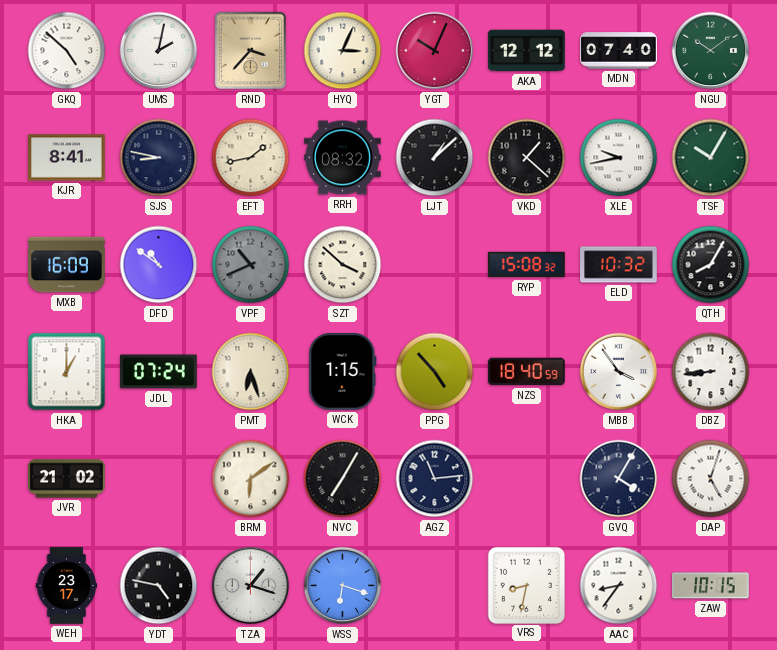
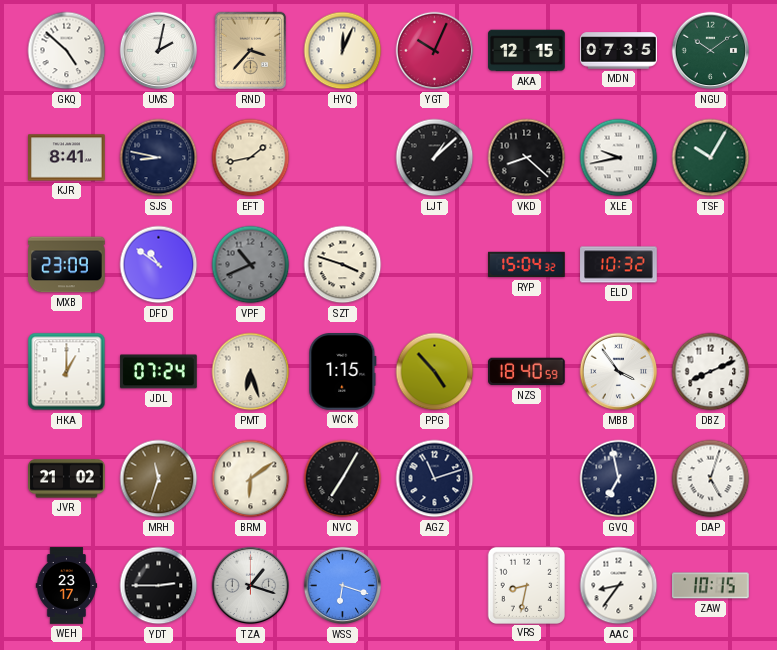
HYQ: 3:04 -> 12:04
AKA: 12:12 -> 12:15
MDN: 07:40 -> 07:35
RRH: 08:32 -> none
VKD: 1:22 -> 8:22
MXB: 16:09 -> 23:09
SZT: 3:52 -> 3:48
RYP: 15:08 -> 15:04
QTH: 8:05 -> none
DBZ: 8:44 -> 8:11
MRH: none -> 11:33
AGZ: 11:14 -> 11:12
GVQ: 4:05 -> 6:58
YDT: 4:47 -> 2:45
